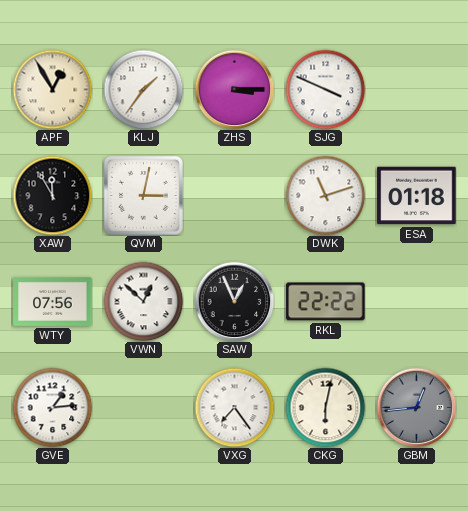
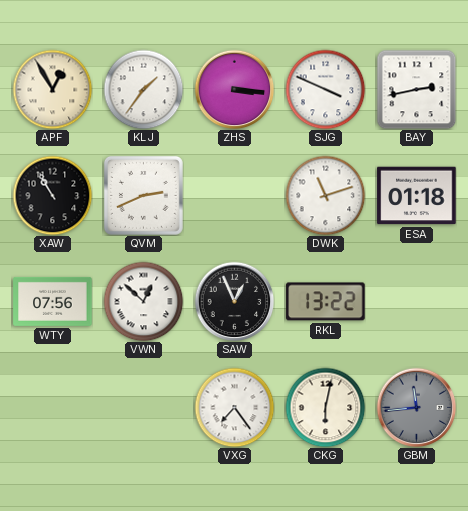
ZHS: 3:15 -> 3:16
BAY: none -> 2:43
XAW: 11:55 -> 10:55
QVM: 3:02 -> 2:41
RKL: 22:22 -> 13:22
GVE: 1:14 -> none
GBM: 12:44 -> 11:44
